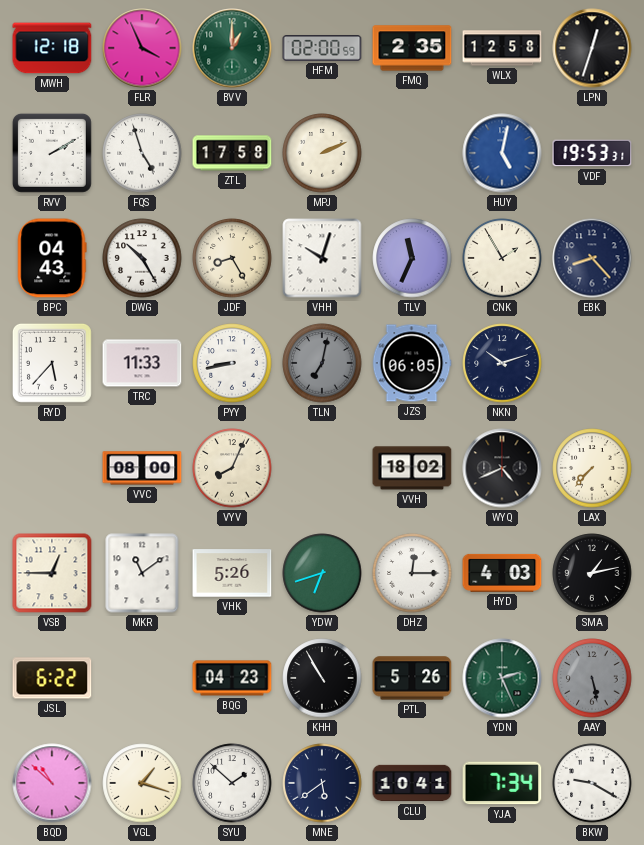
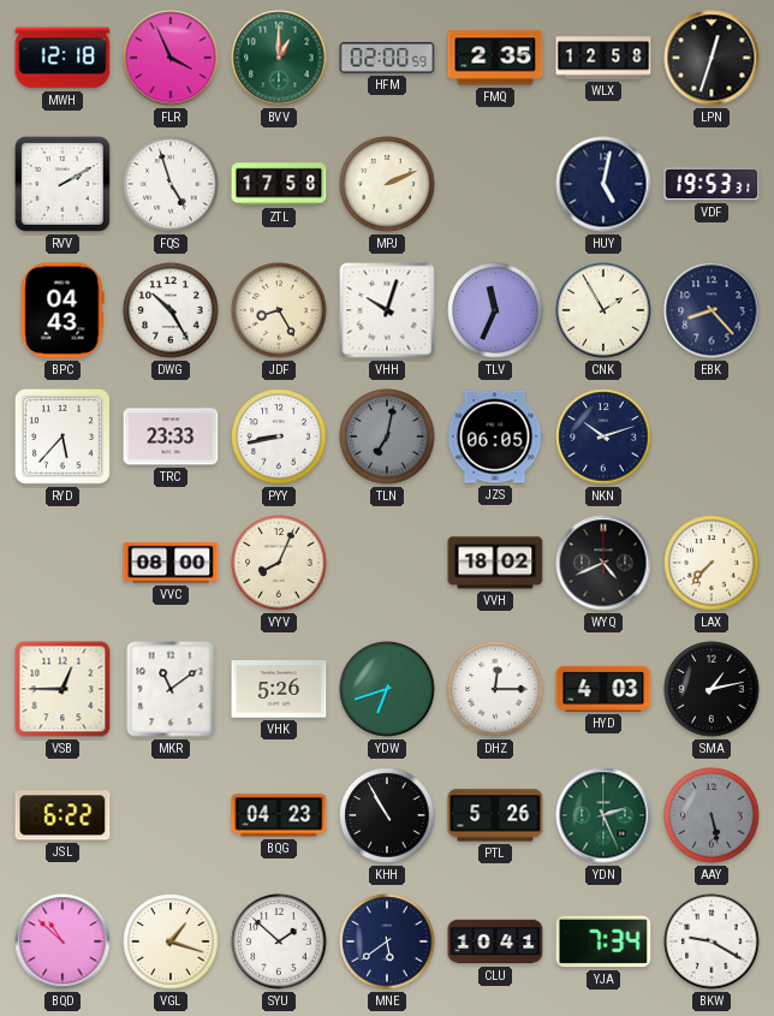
HUY dial: blue -> navy
TRC: 11:33 -> 23:33
